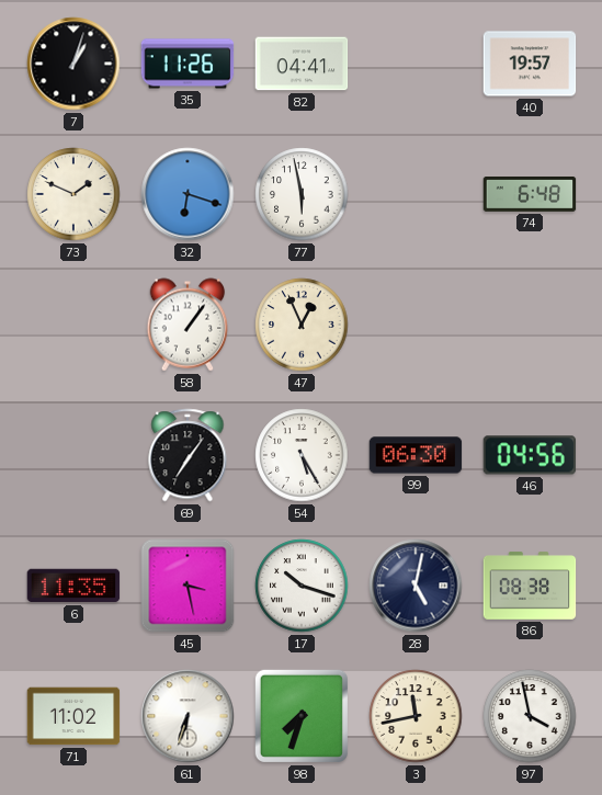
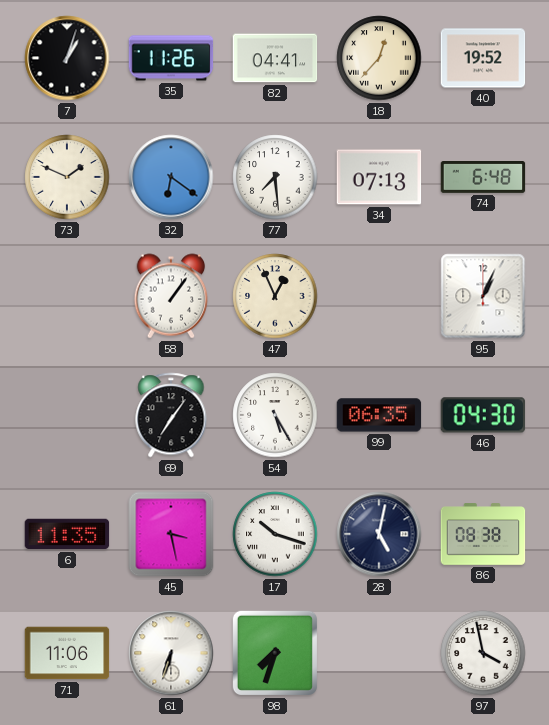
18: none -> 12:37
40: 19:57 -> 19:52
32: 6:18 -> 6:21
77: 5:58 -> 7:29
34: none -> 07:13
95: none -> 1:04
99: 06:30 -> 06:35
46: 04:56 -> 04:30
71: 11:02 -> 11:06
3: 11:43 -> none
